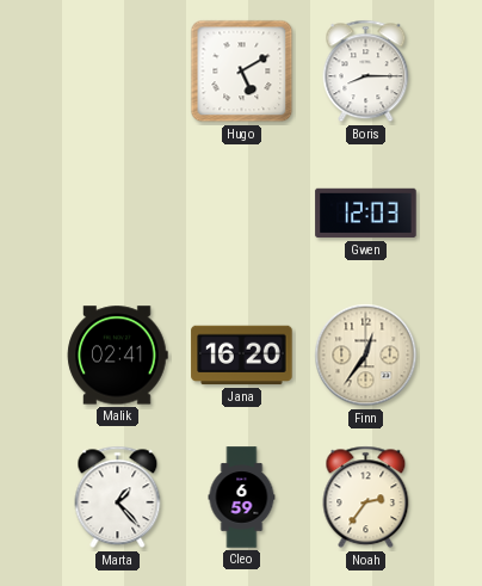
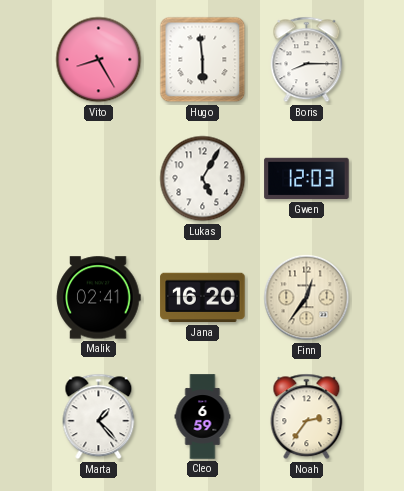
Vito: none -> 8:25
Hugo: 5:10 -> 5:59
Lukas: none -> 5:05
